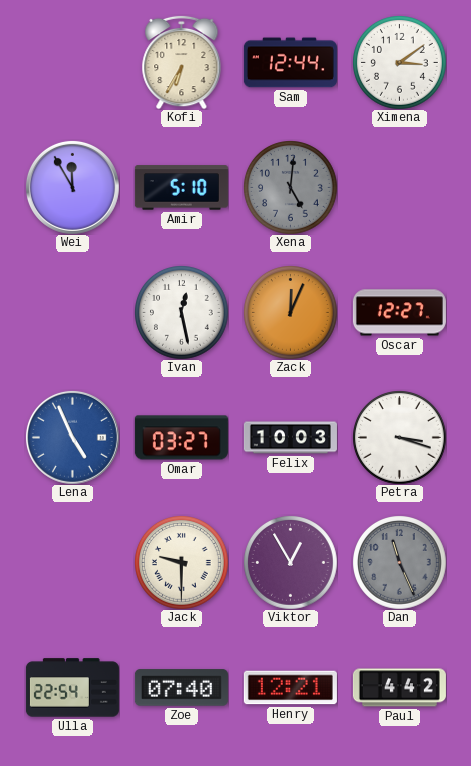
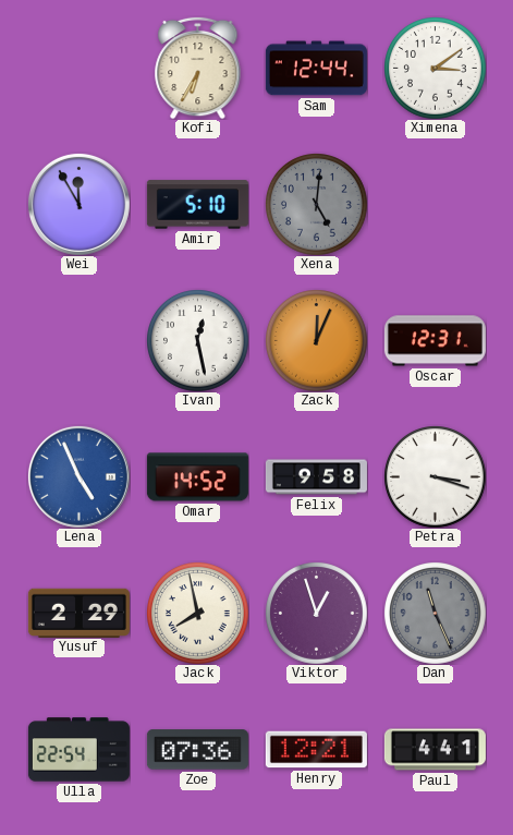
Oscar: 12:27 -> 12:31
Omar: 03:27 -> 14:52
Felix: 10:03 -> 9:58
Yusuf: none -> 2:29
Jack: 9:30 -> 7:58
Viktor: 12:55 -> 12:57
Zoe: 07:40 -> 07:36
Paul: 4:42 -> 4:41
